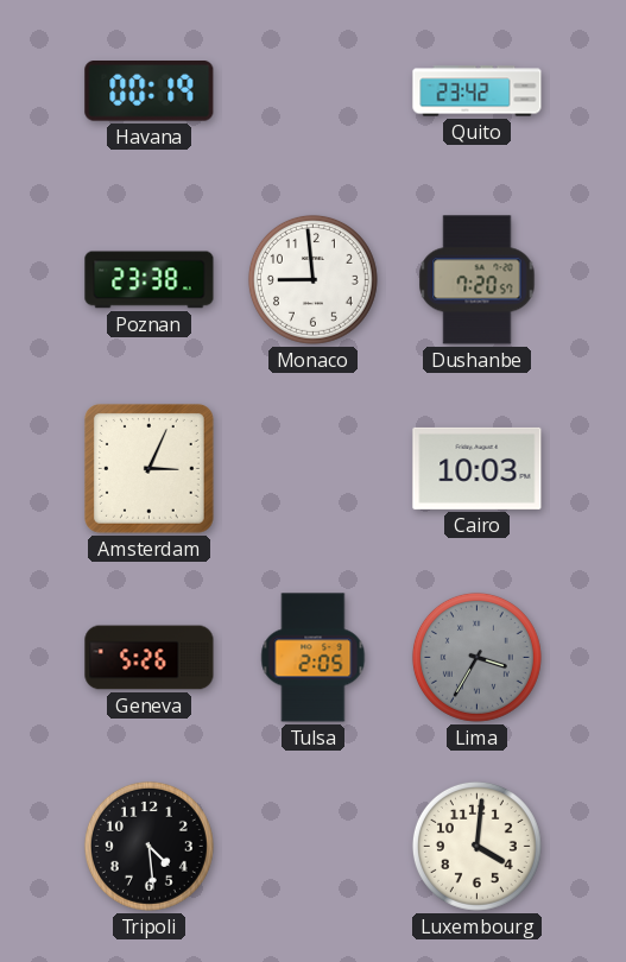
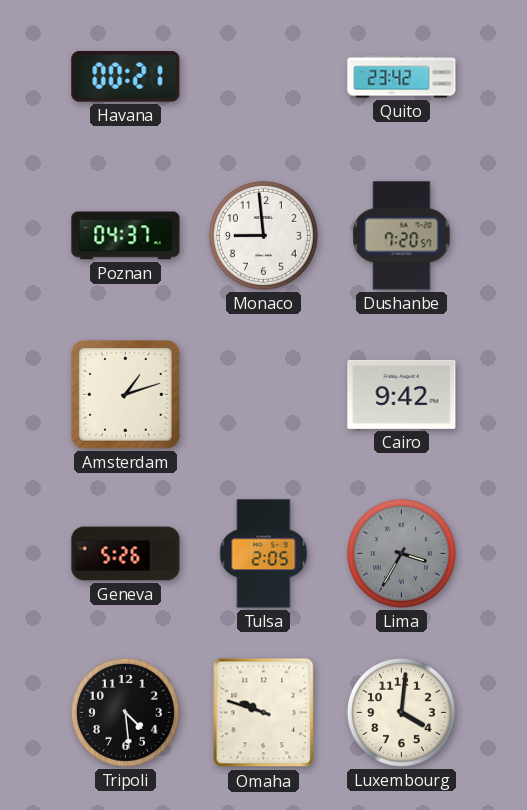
Havana: 00:19 -> 00:21
Poznan: 23:38 -> 04:37
Amsterdam: 3:04 -> 1:12
Cairo: 10:03 -> 9:42
Omaha: none -> 9:48
